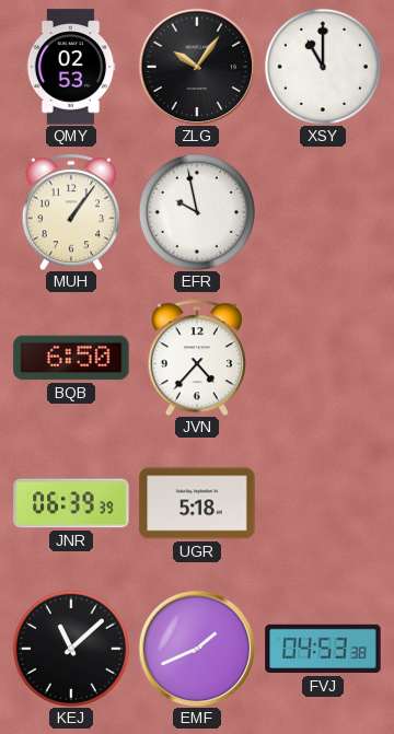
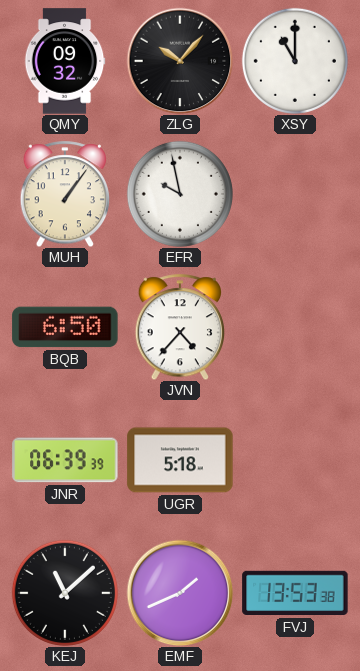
QMY: 02:53 -> 09:32
ZLG: 10:06 -> 10:07
FVJ: 04:53 -> 13:53
